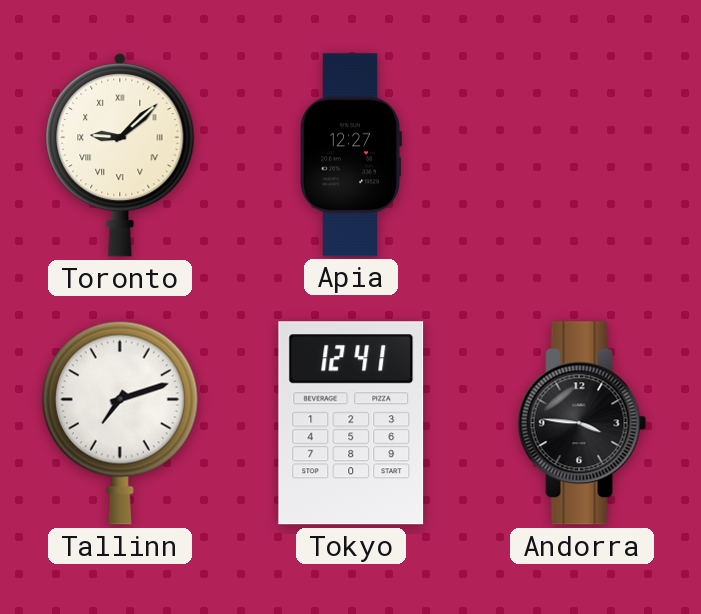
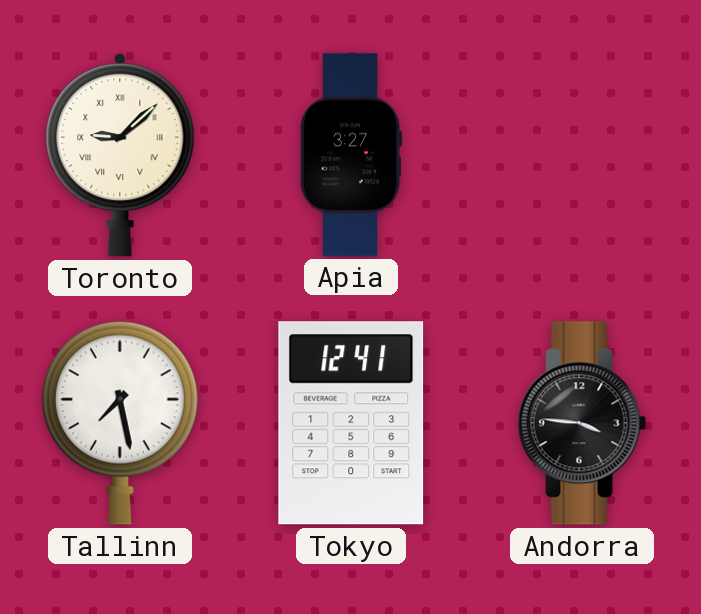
Apia: 12:27 -> 3:27
Tallinn: 7:12 -> 7:28
